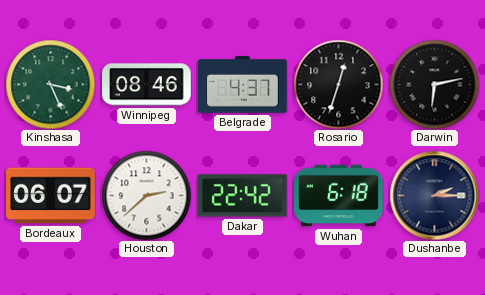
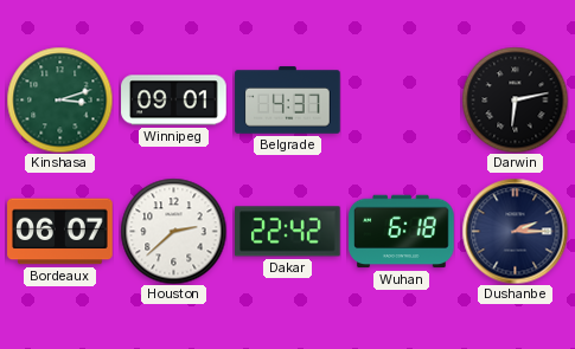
Kinshasa: 3:26 -> 3:12
Winnipeg: 08:46 -> 09:01
Rosario: 12:33 -> none
